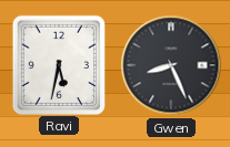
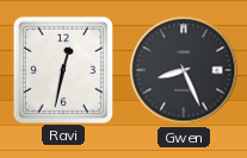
Ravi: 5:32 -> 12:32
